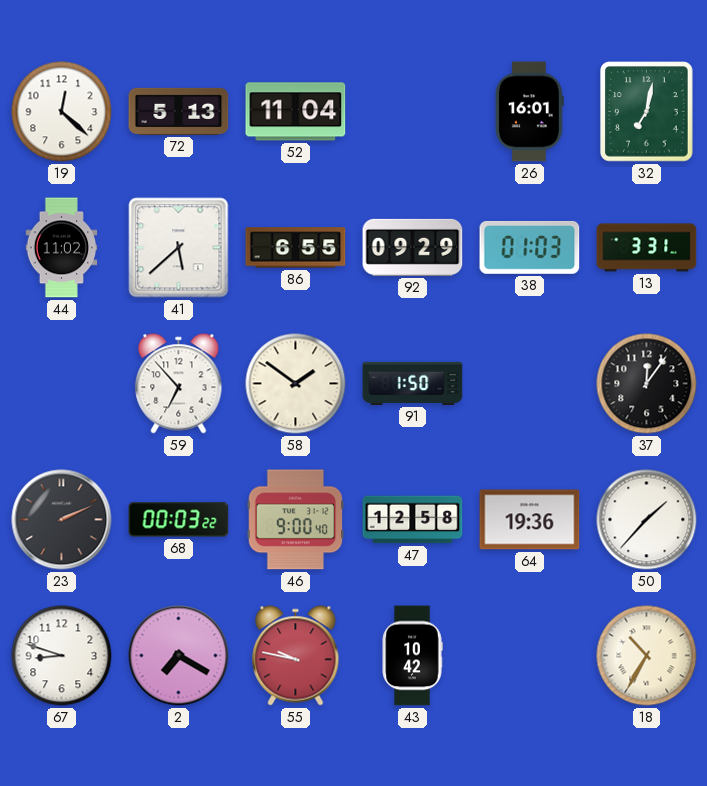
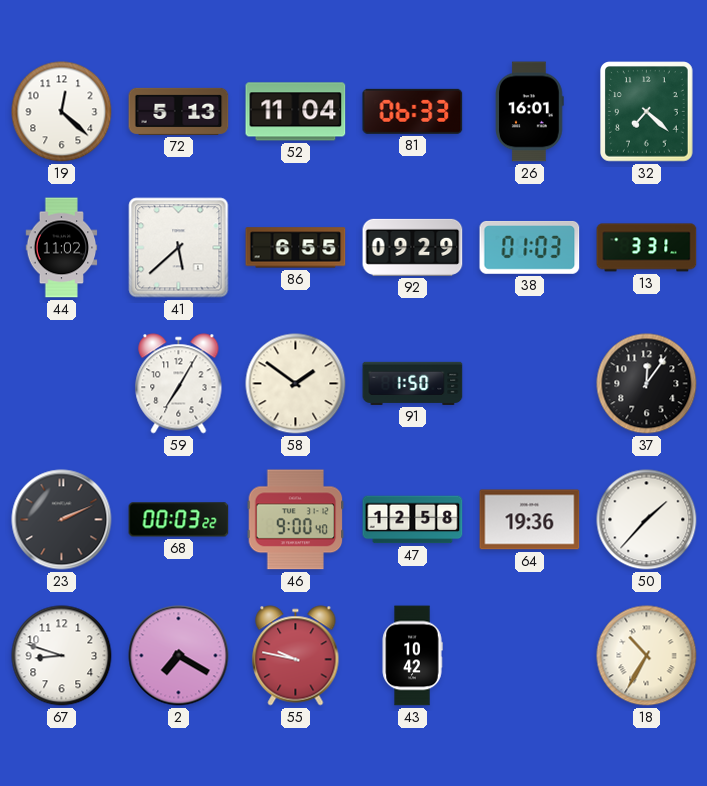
81: none -> 06:33
32: 7:02 -> 7:22
59: 6:53 -> 7:05
